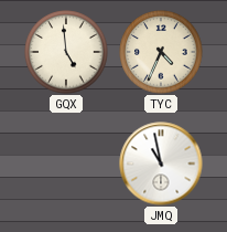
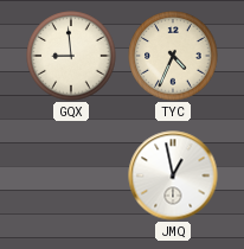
GQX: 4:59 -> 8:59
JMQ: 10:58 -> 12:58
